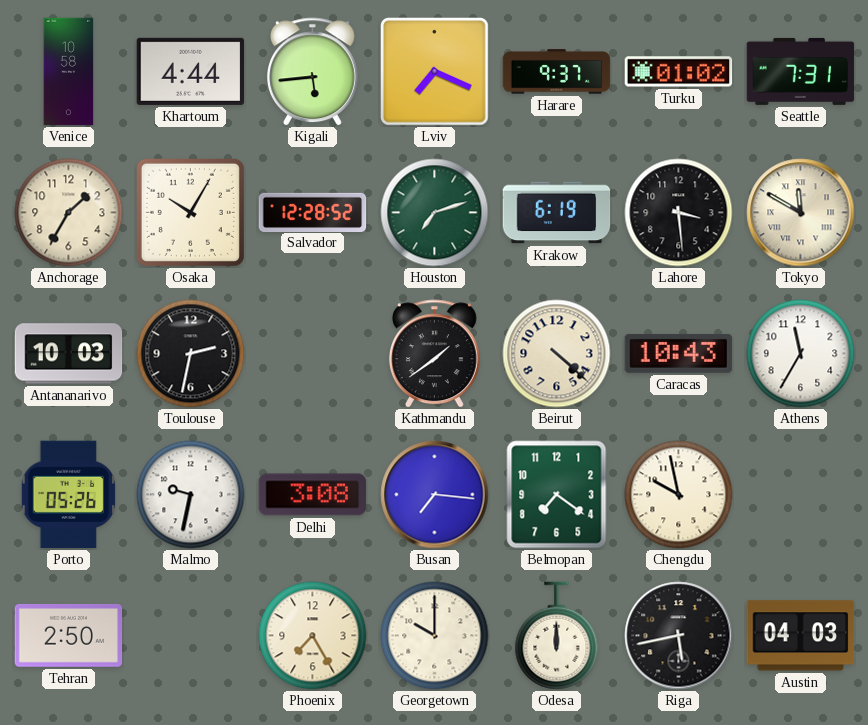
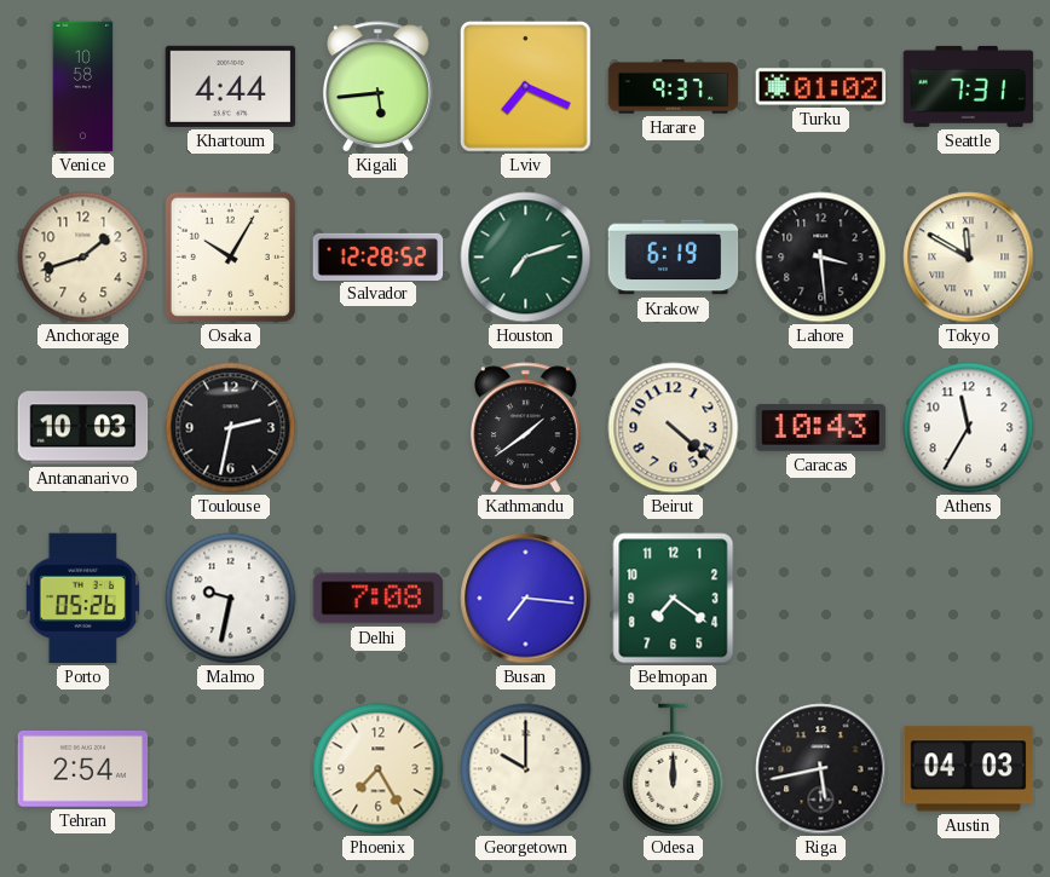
Anchorage: 1:35 -> 1:42
Delhi: 3:08 -> 7:08
Chengdu: 9:58 -> none
Tehran: 2:50 -> 2:54
